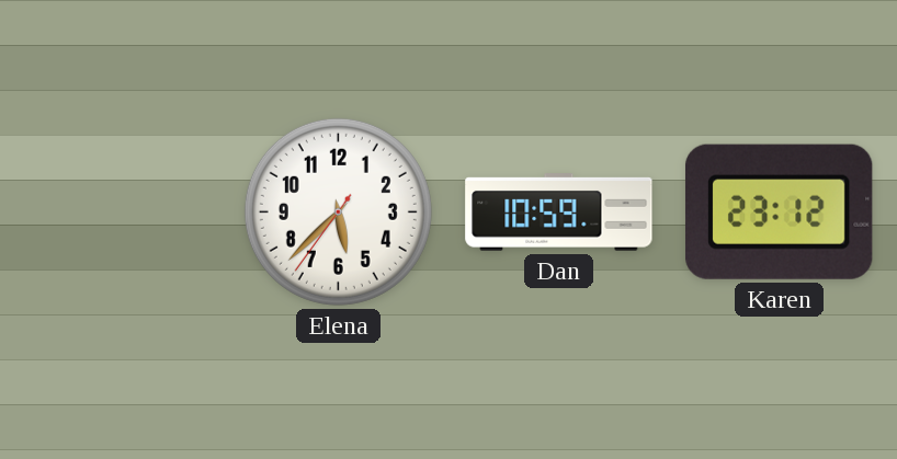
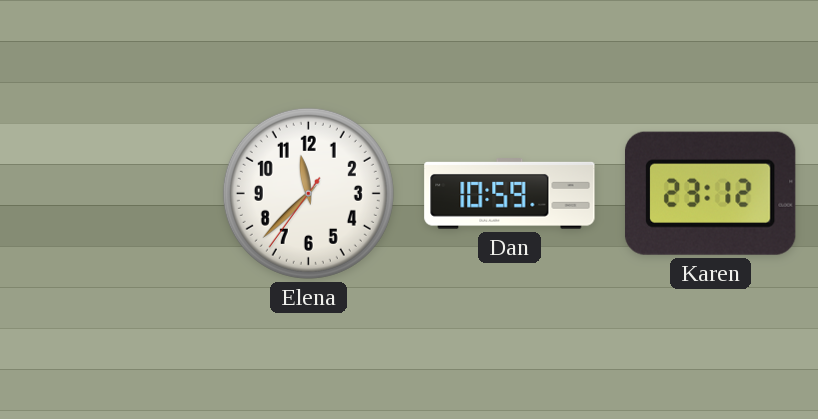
Elena: 5:37 -> 11:37
